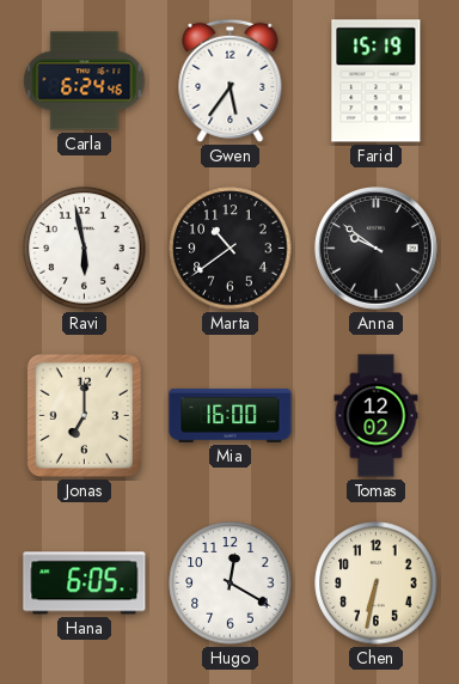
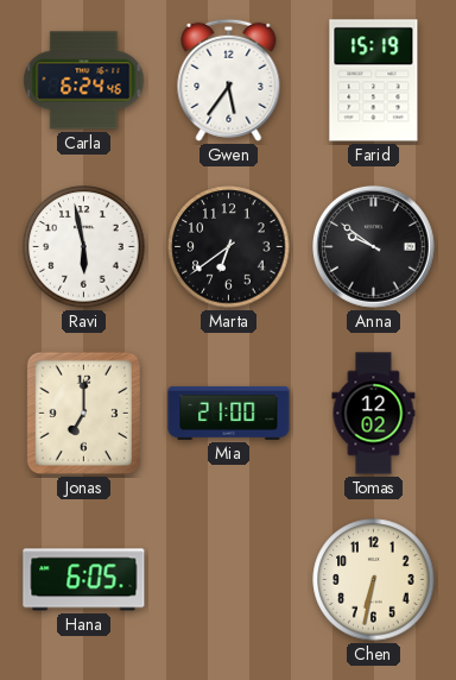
Marta: 10:39 -> 6:39
Mia: 16:00 -> 21:00
Hugo: 12:20 -> none
